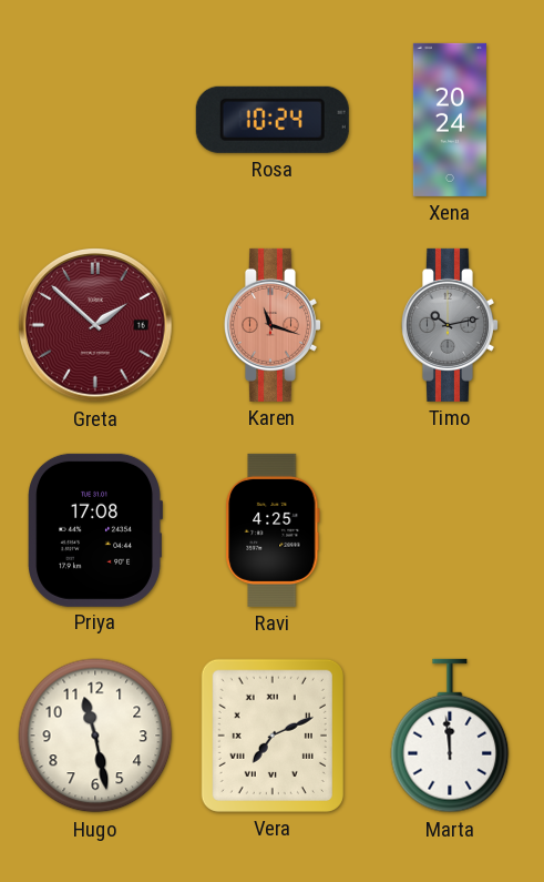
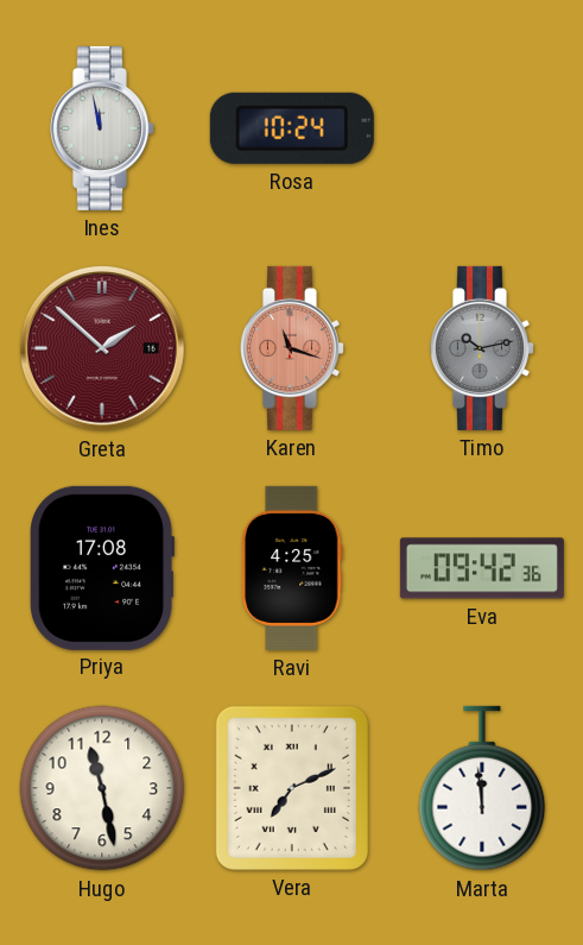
Ines: none -> 11:58
Xena: 20:24 -> none
Eva: none -> 09:42
